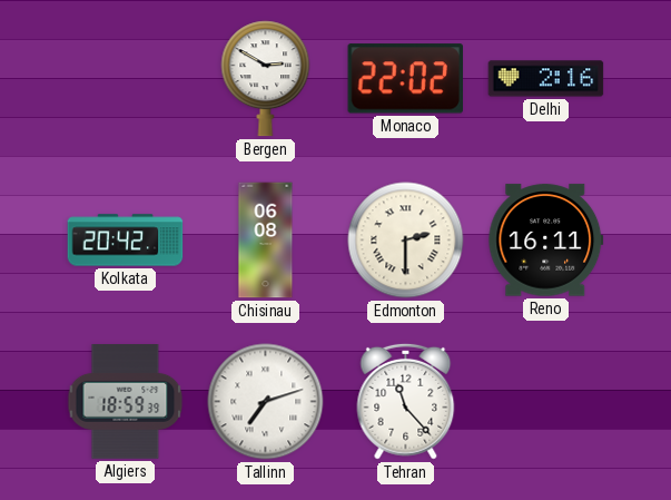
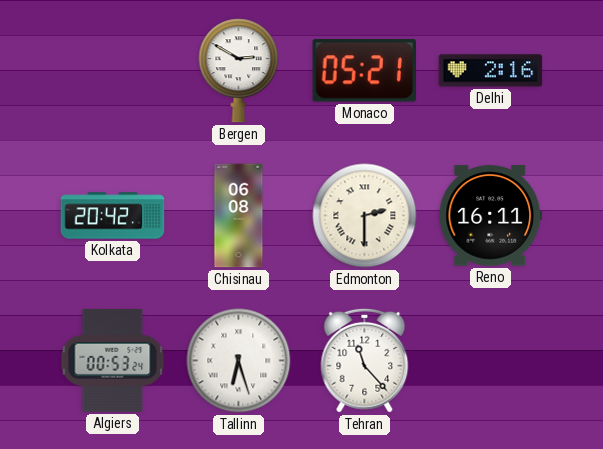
Monaco: 22:02 -> 05:21
Algiers: 18:59 -> 00:53
Tallinn: 7:12 -> 6:27
